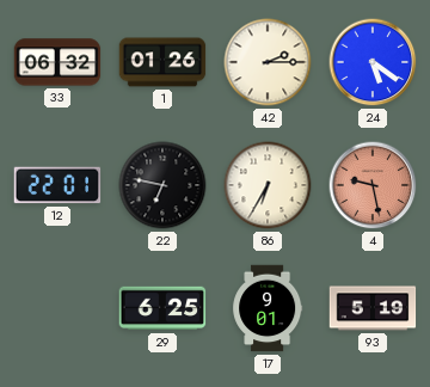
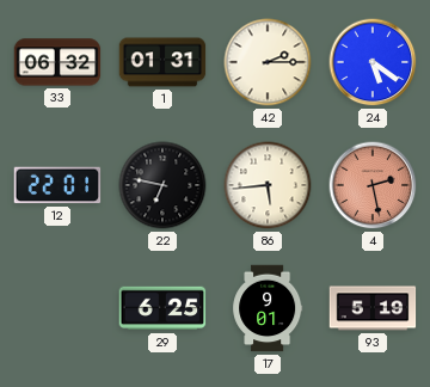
1: 01:26 -> 01:31
86: 6:35 -> 5:44
4: 9:28 -> 2:28
